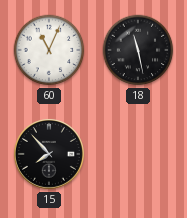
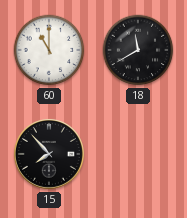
60: 11:04 -> 11:00
18: 11:28 -> 11:40
